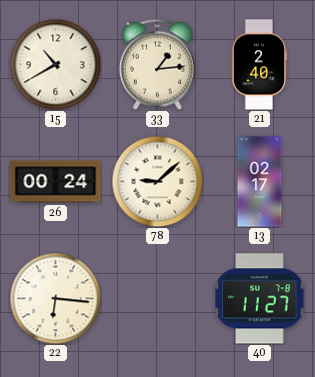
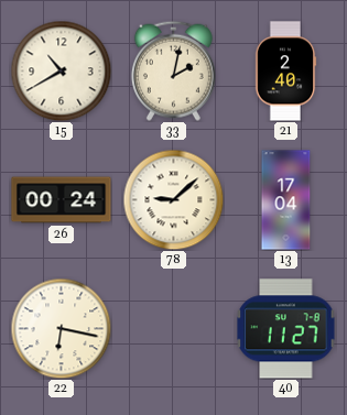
33: 1:14 -> 2:02
13: 02:17 -> 17:04
22: 6:16 -> 6:17
